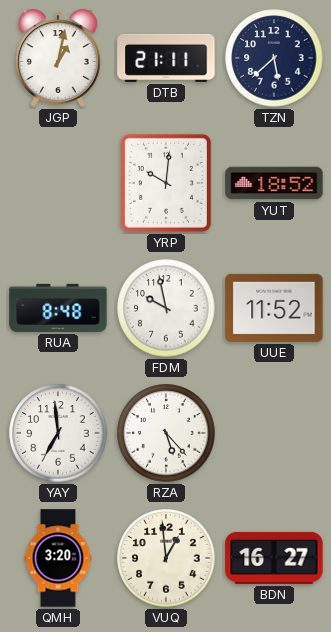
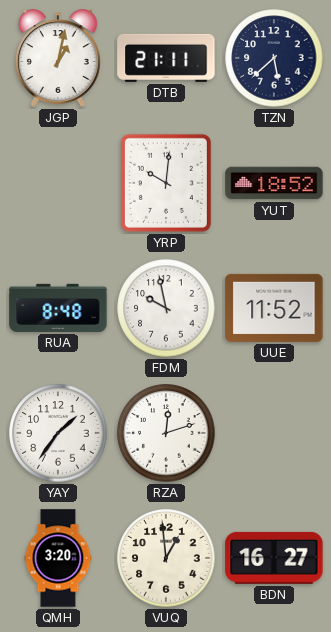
YAY: 6:59 -> 1:36
RZA: 5:23 -> 12:12
